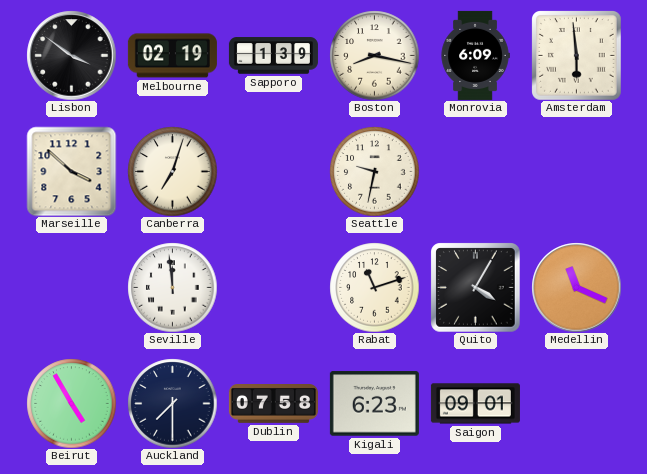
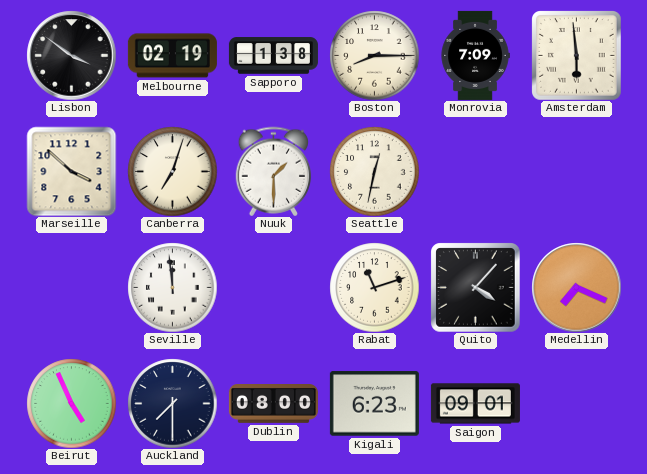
Sapporo: 1:39 -> 1:38
Boston: 8:17 -> 8:15
Monrovia: 6:09 -> 7:09
Nuuk: none -> 1:30
Seattle: 9:32 -> 12:32
Quito: 4:05 -> 4:07
Medellin: 11:19 -> 7:19
Beirut: 4:55 -> 4:56
Dublin: 07:58 -> 08:00
